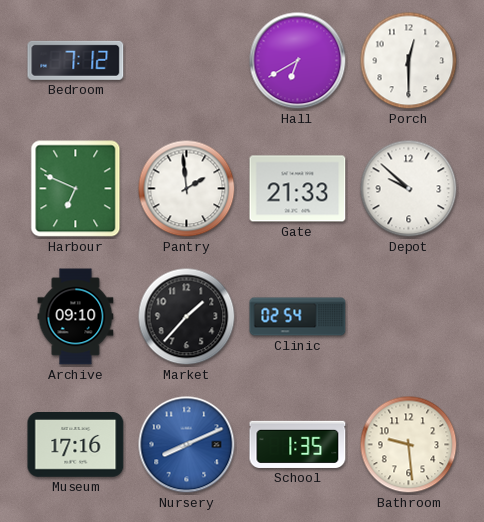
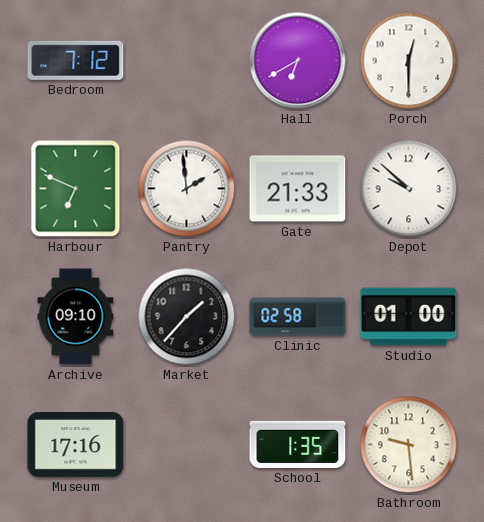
Clinic: 02:54 -> 02:58
Studio: none -> 01:00
Nursery: 8:11 -> none
